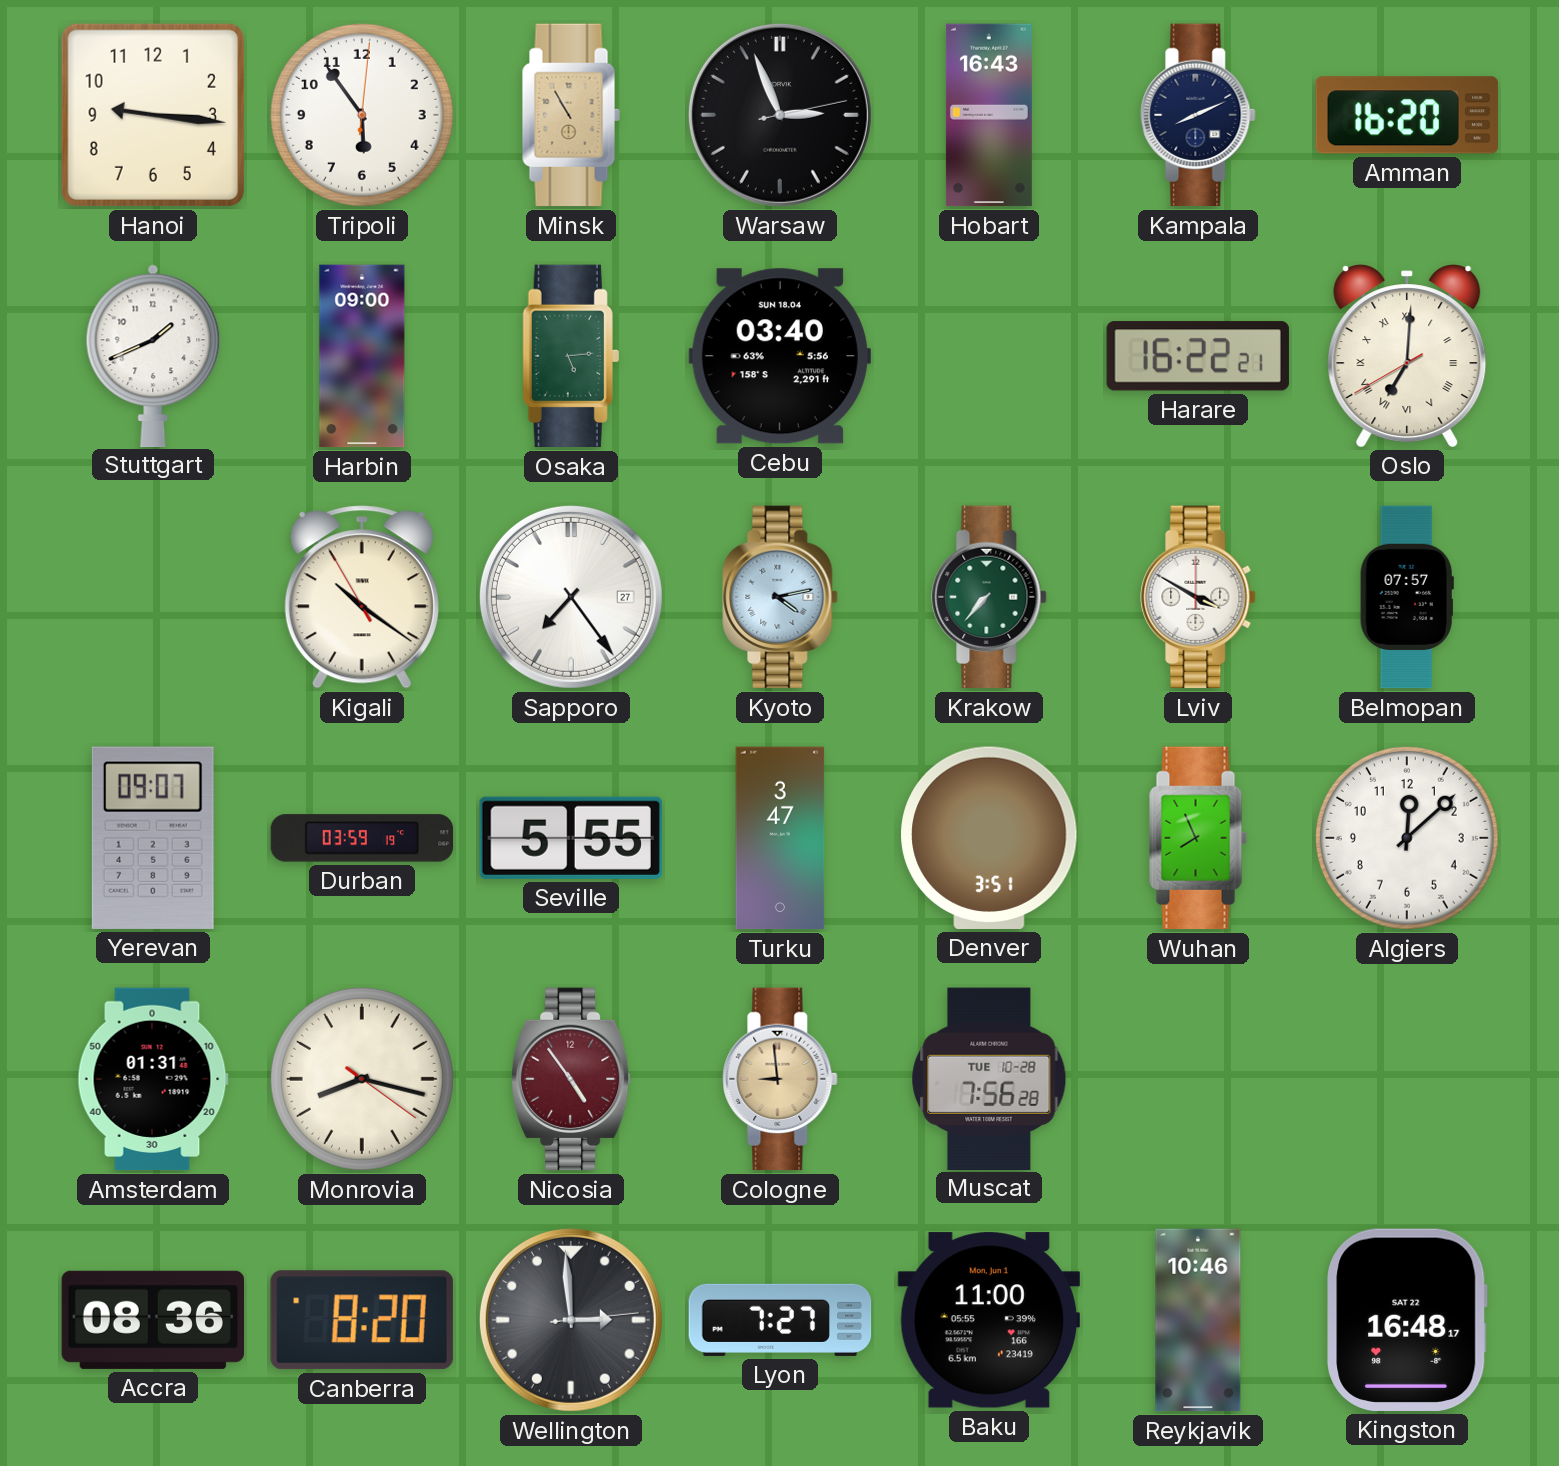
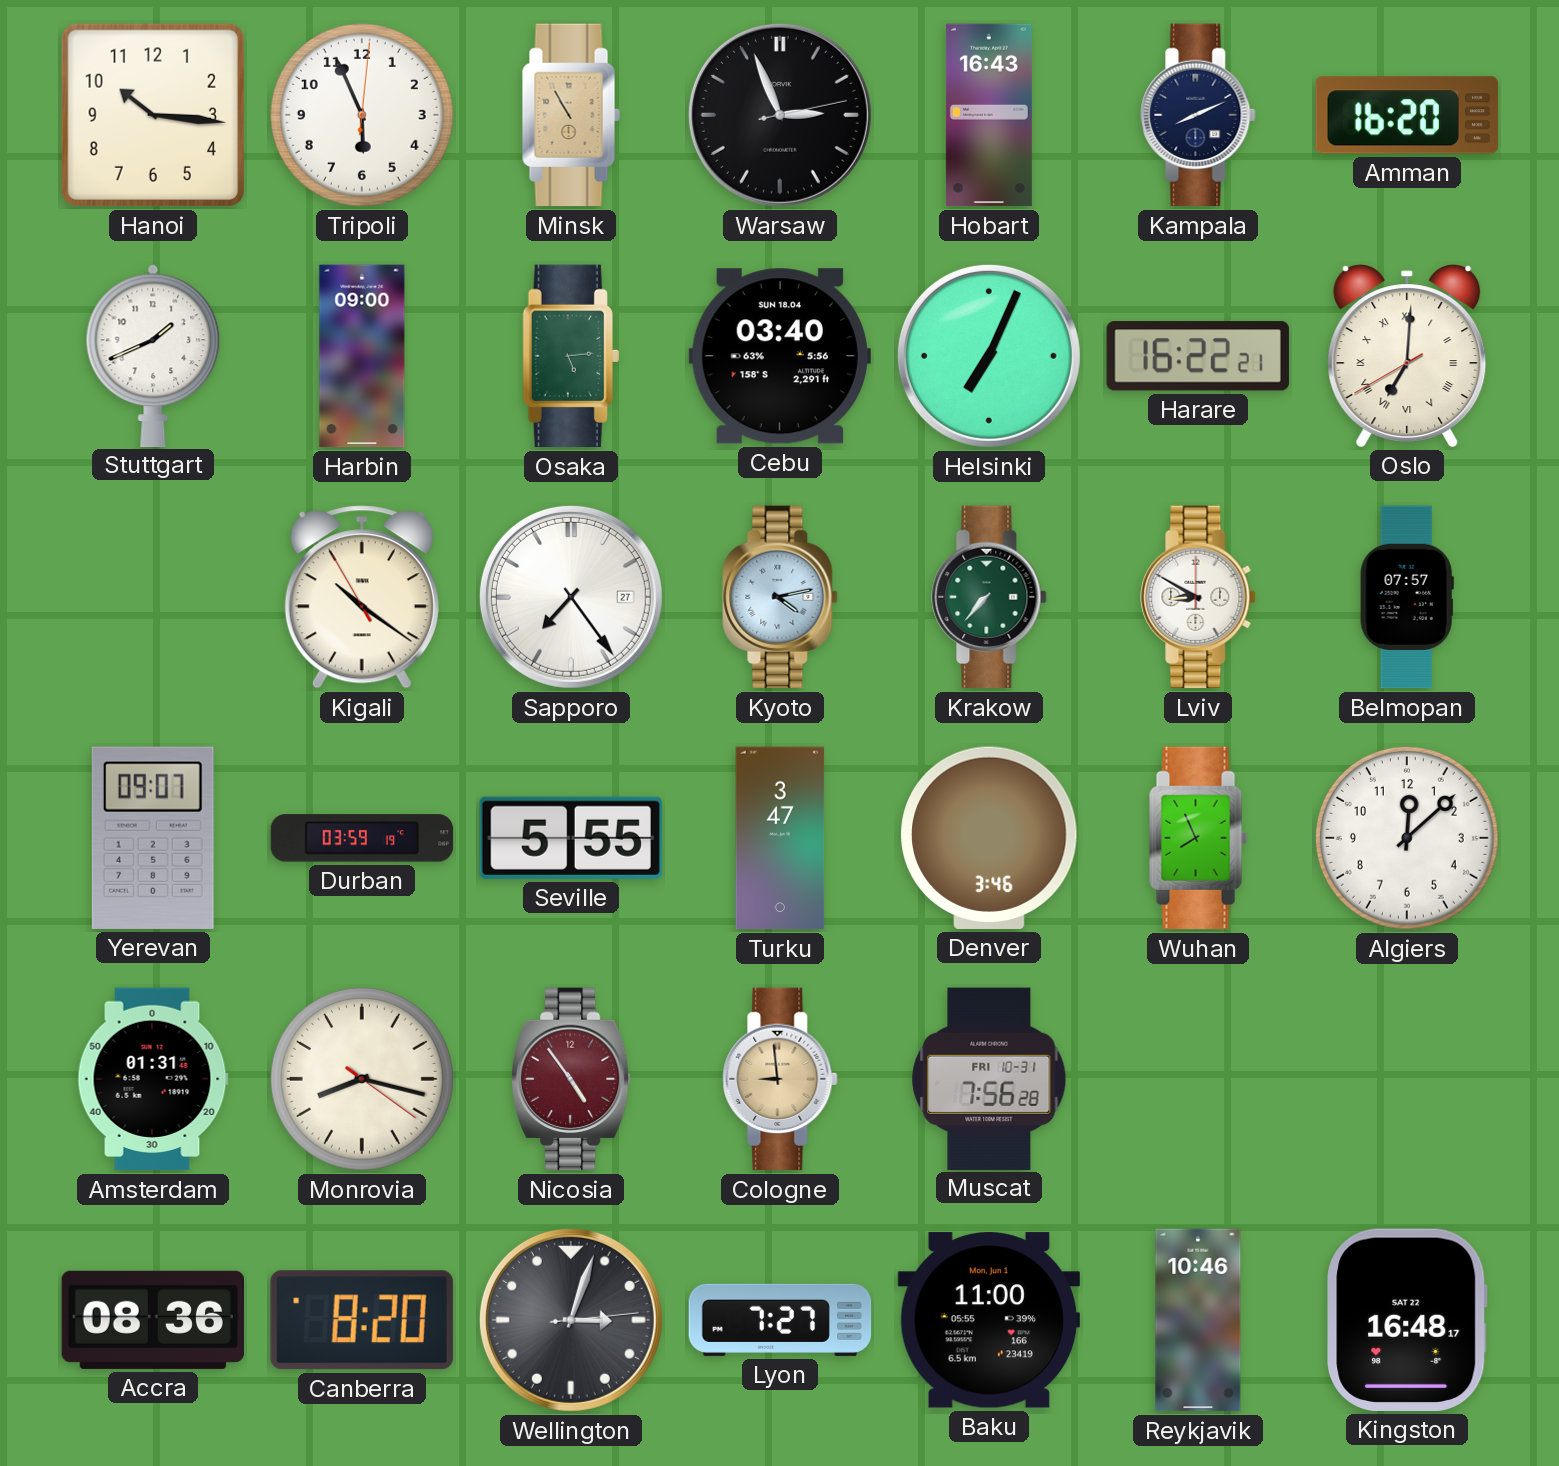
Hanoi: 9:16 -> 10:16
Tripoli: 5:54 -> 5:56
Helsinki: none -> 7:04
Lviv: 3:50 -> 8:50
Denver: 3:51 -> 3:46
Muscat date: TUE 10-28 -> FRI 10-31
Wellington: 2:59 -> 3:03
